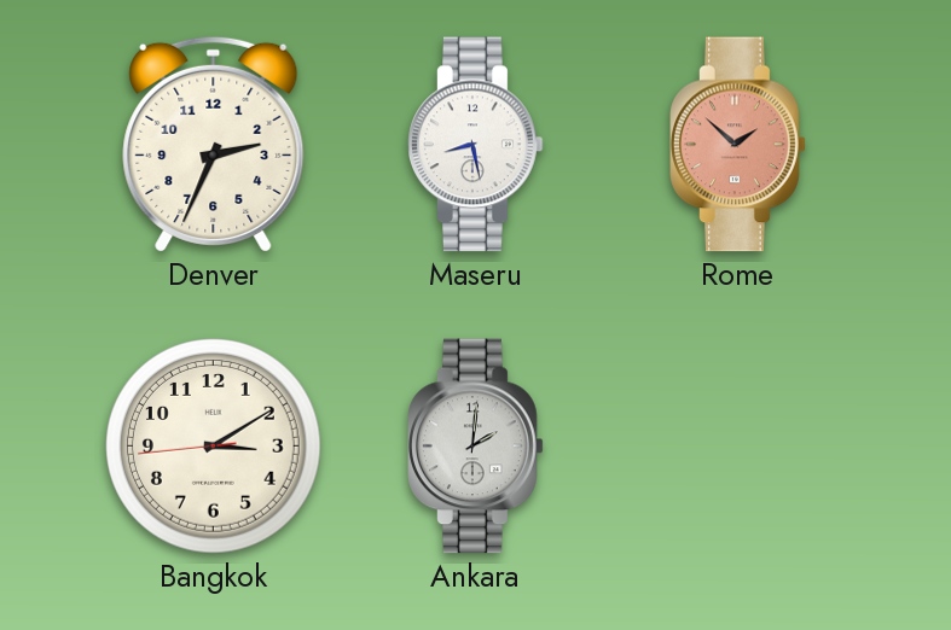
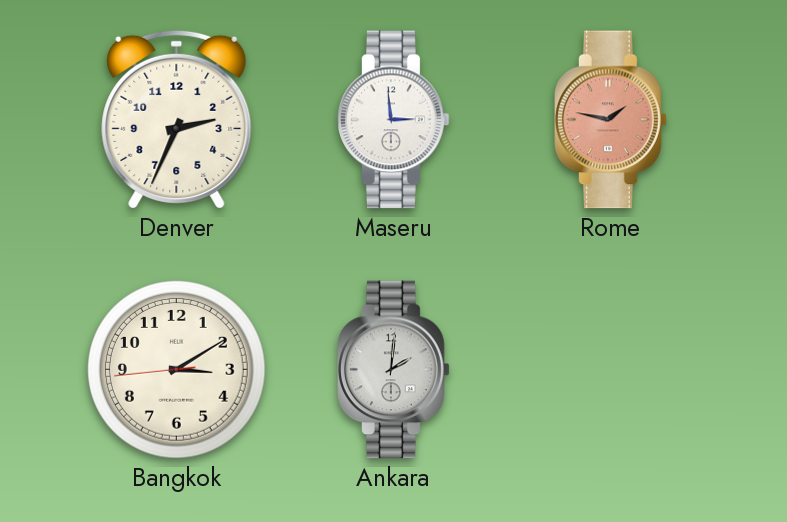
Maseru: 8:28 -> 2:59
Rome: 1:52 -> 1:47
